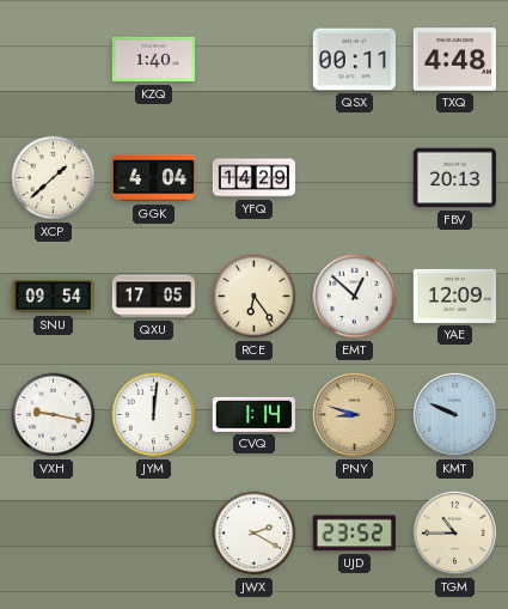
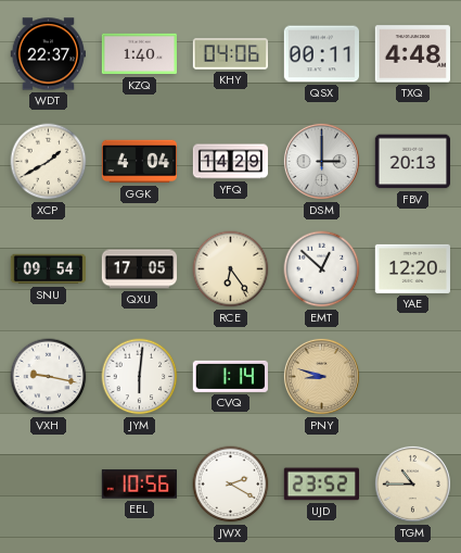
WDT: none -> 22:37
KHY: none -> 04:06
XCP: 1:38 -> 1:40
DSM: none -> 3:00
YAE: 12:09 -> 12:20
JYM: 12:01 -> 6:01
KMT: 9:49 -> none
EEL: none -> 10:56
